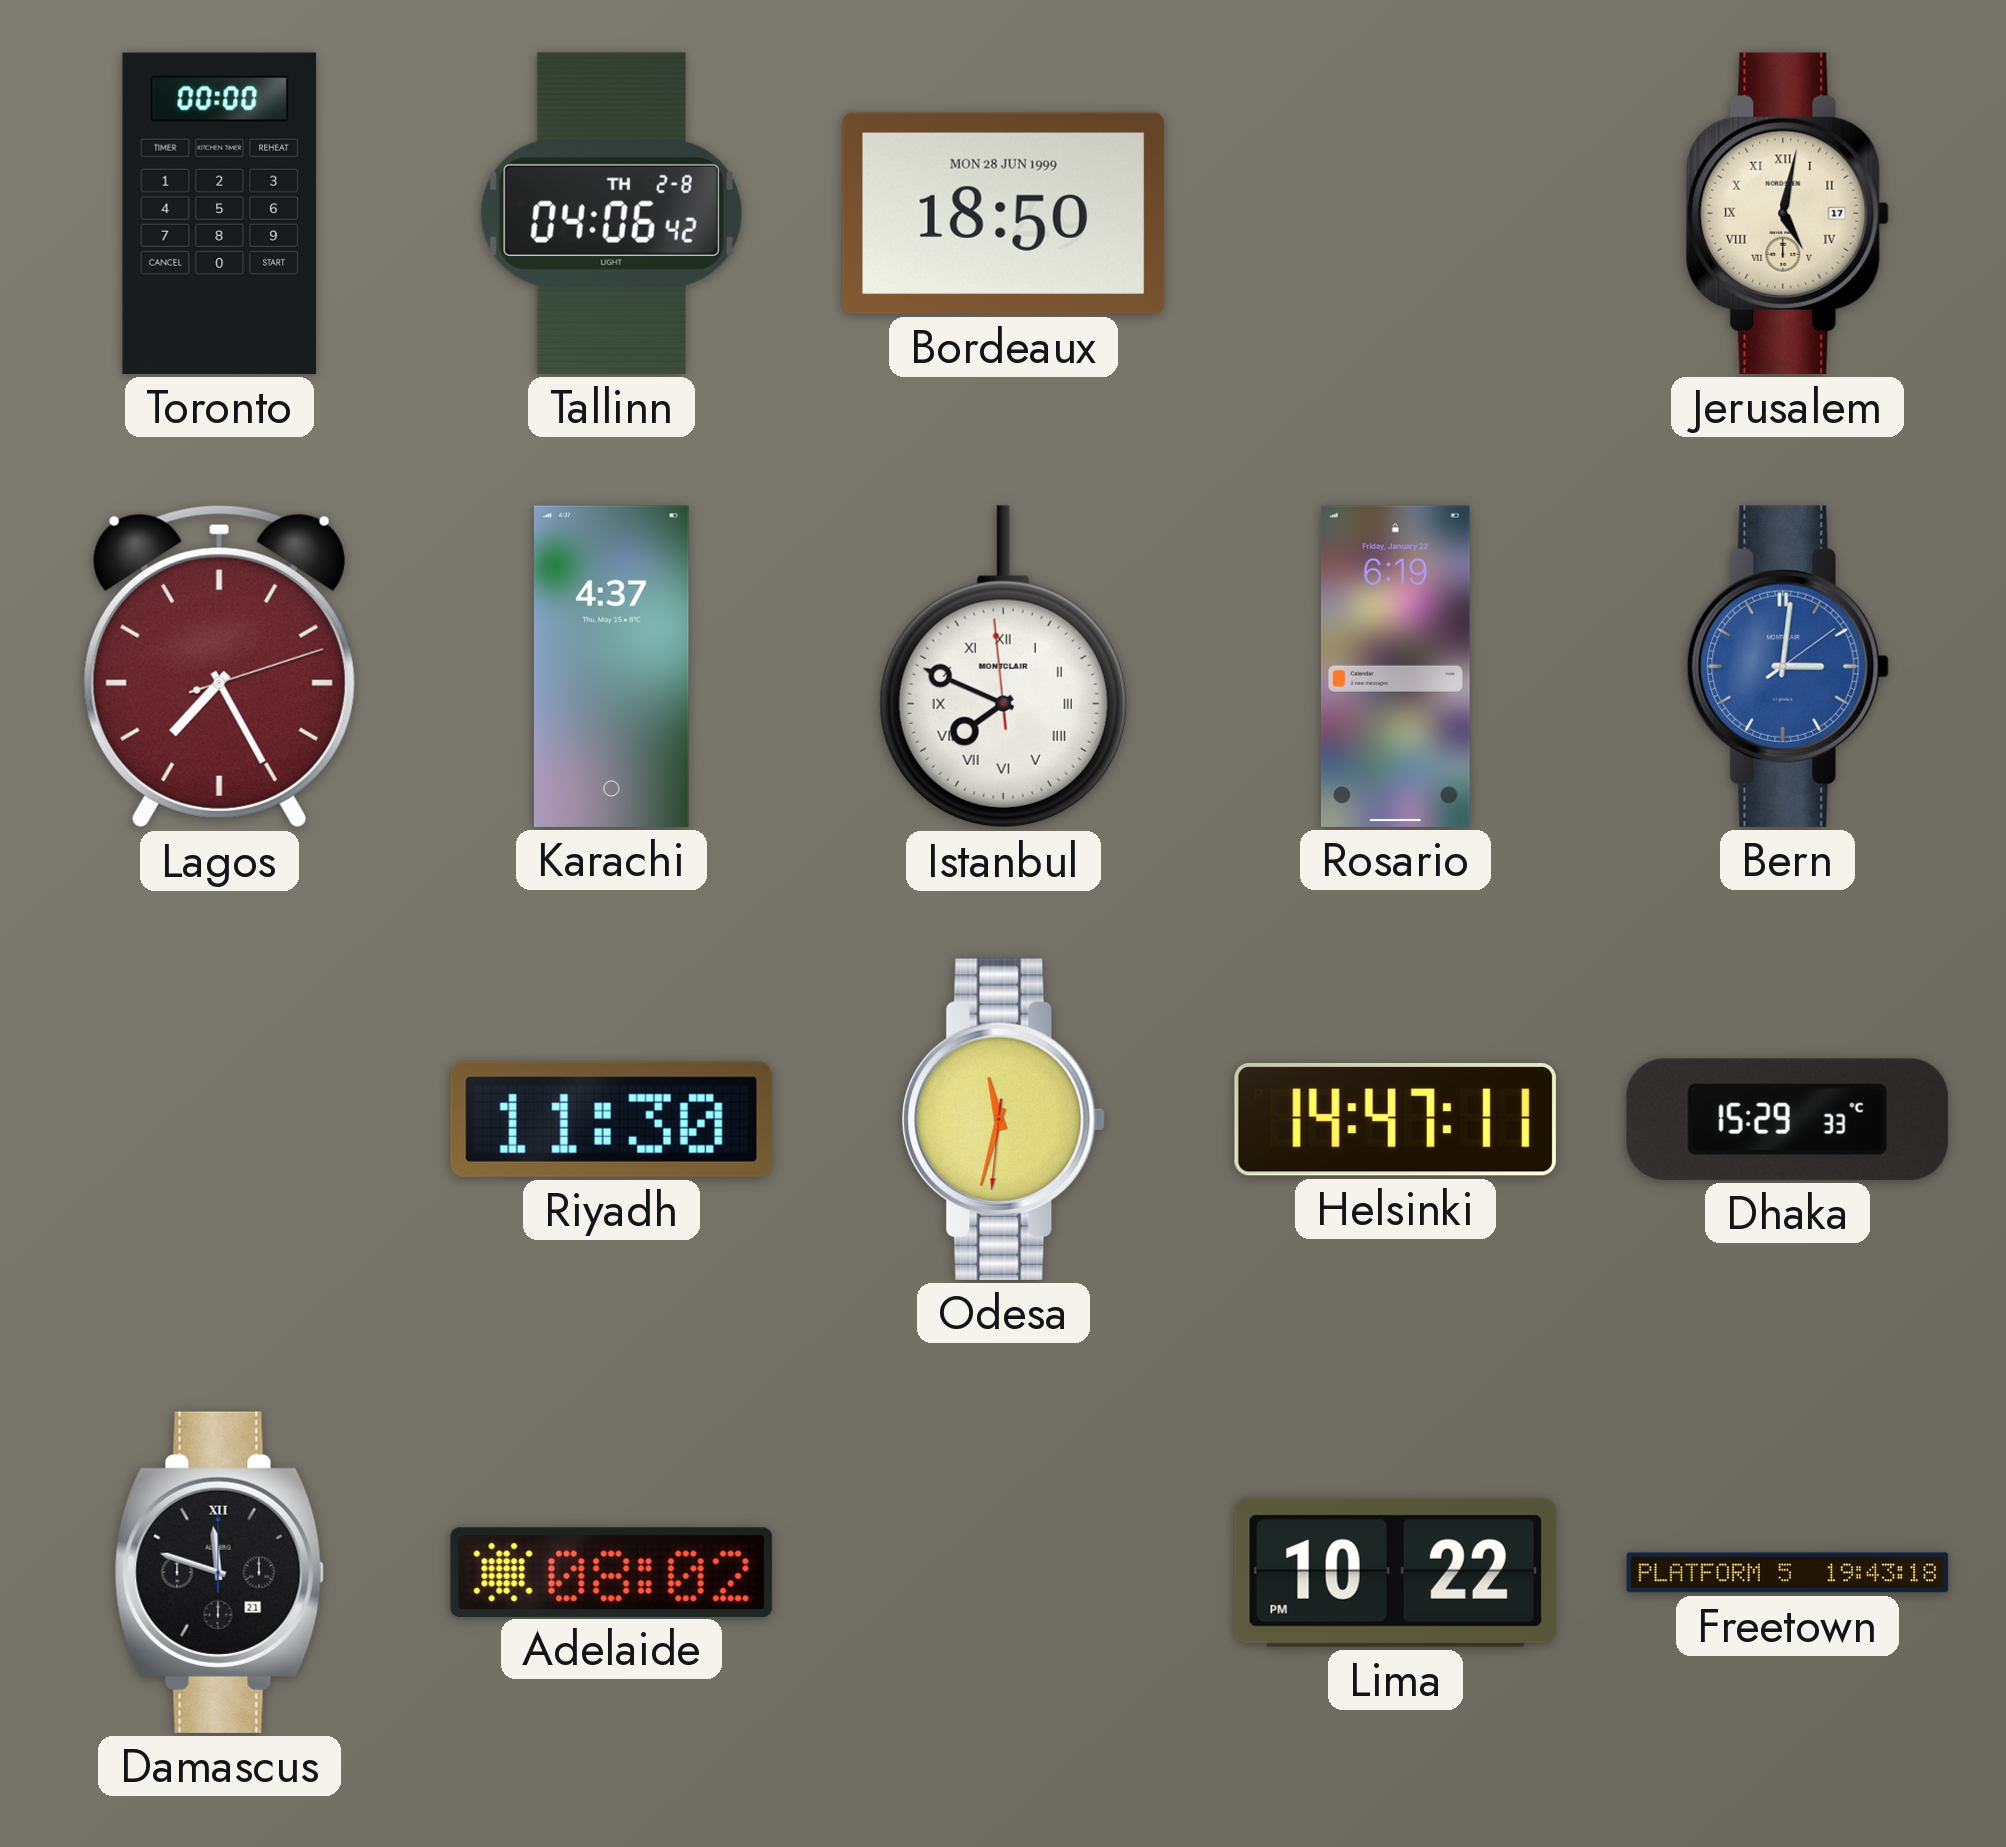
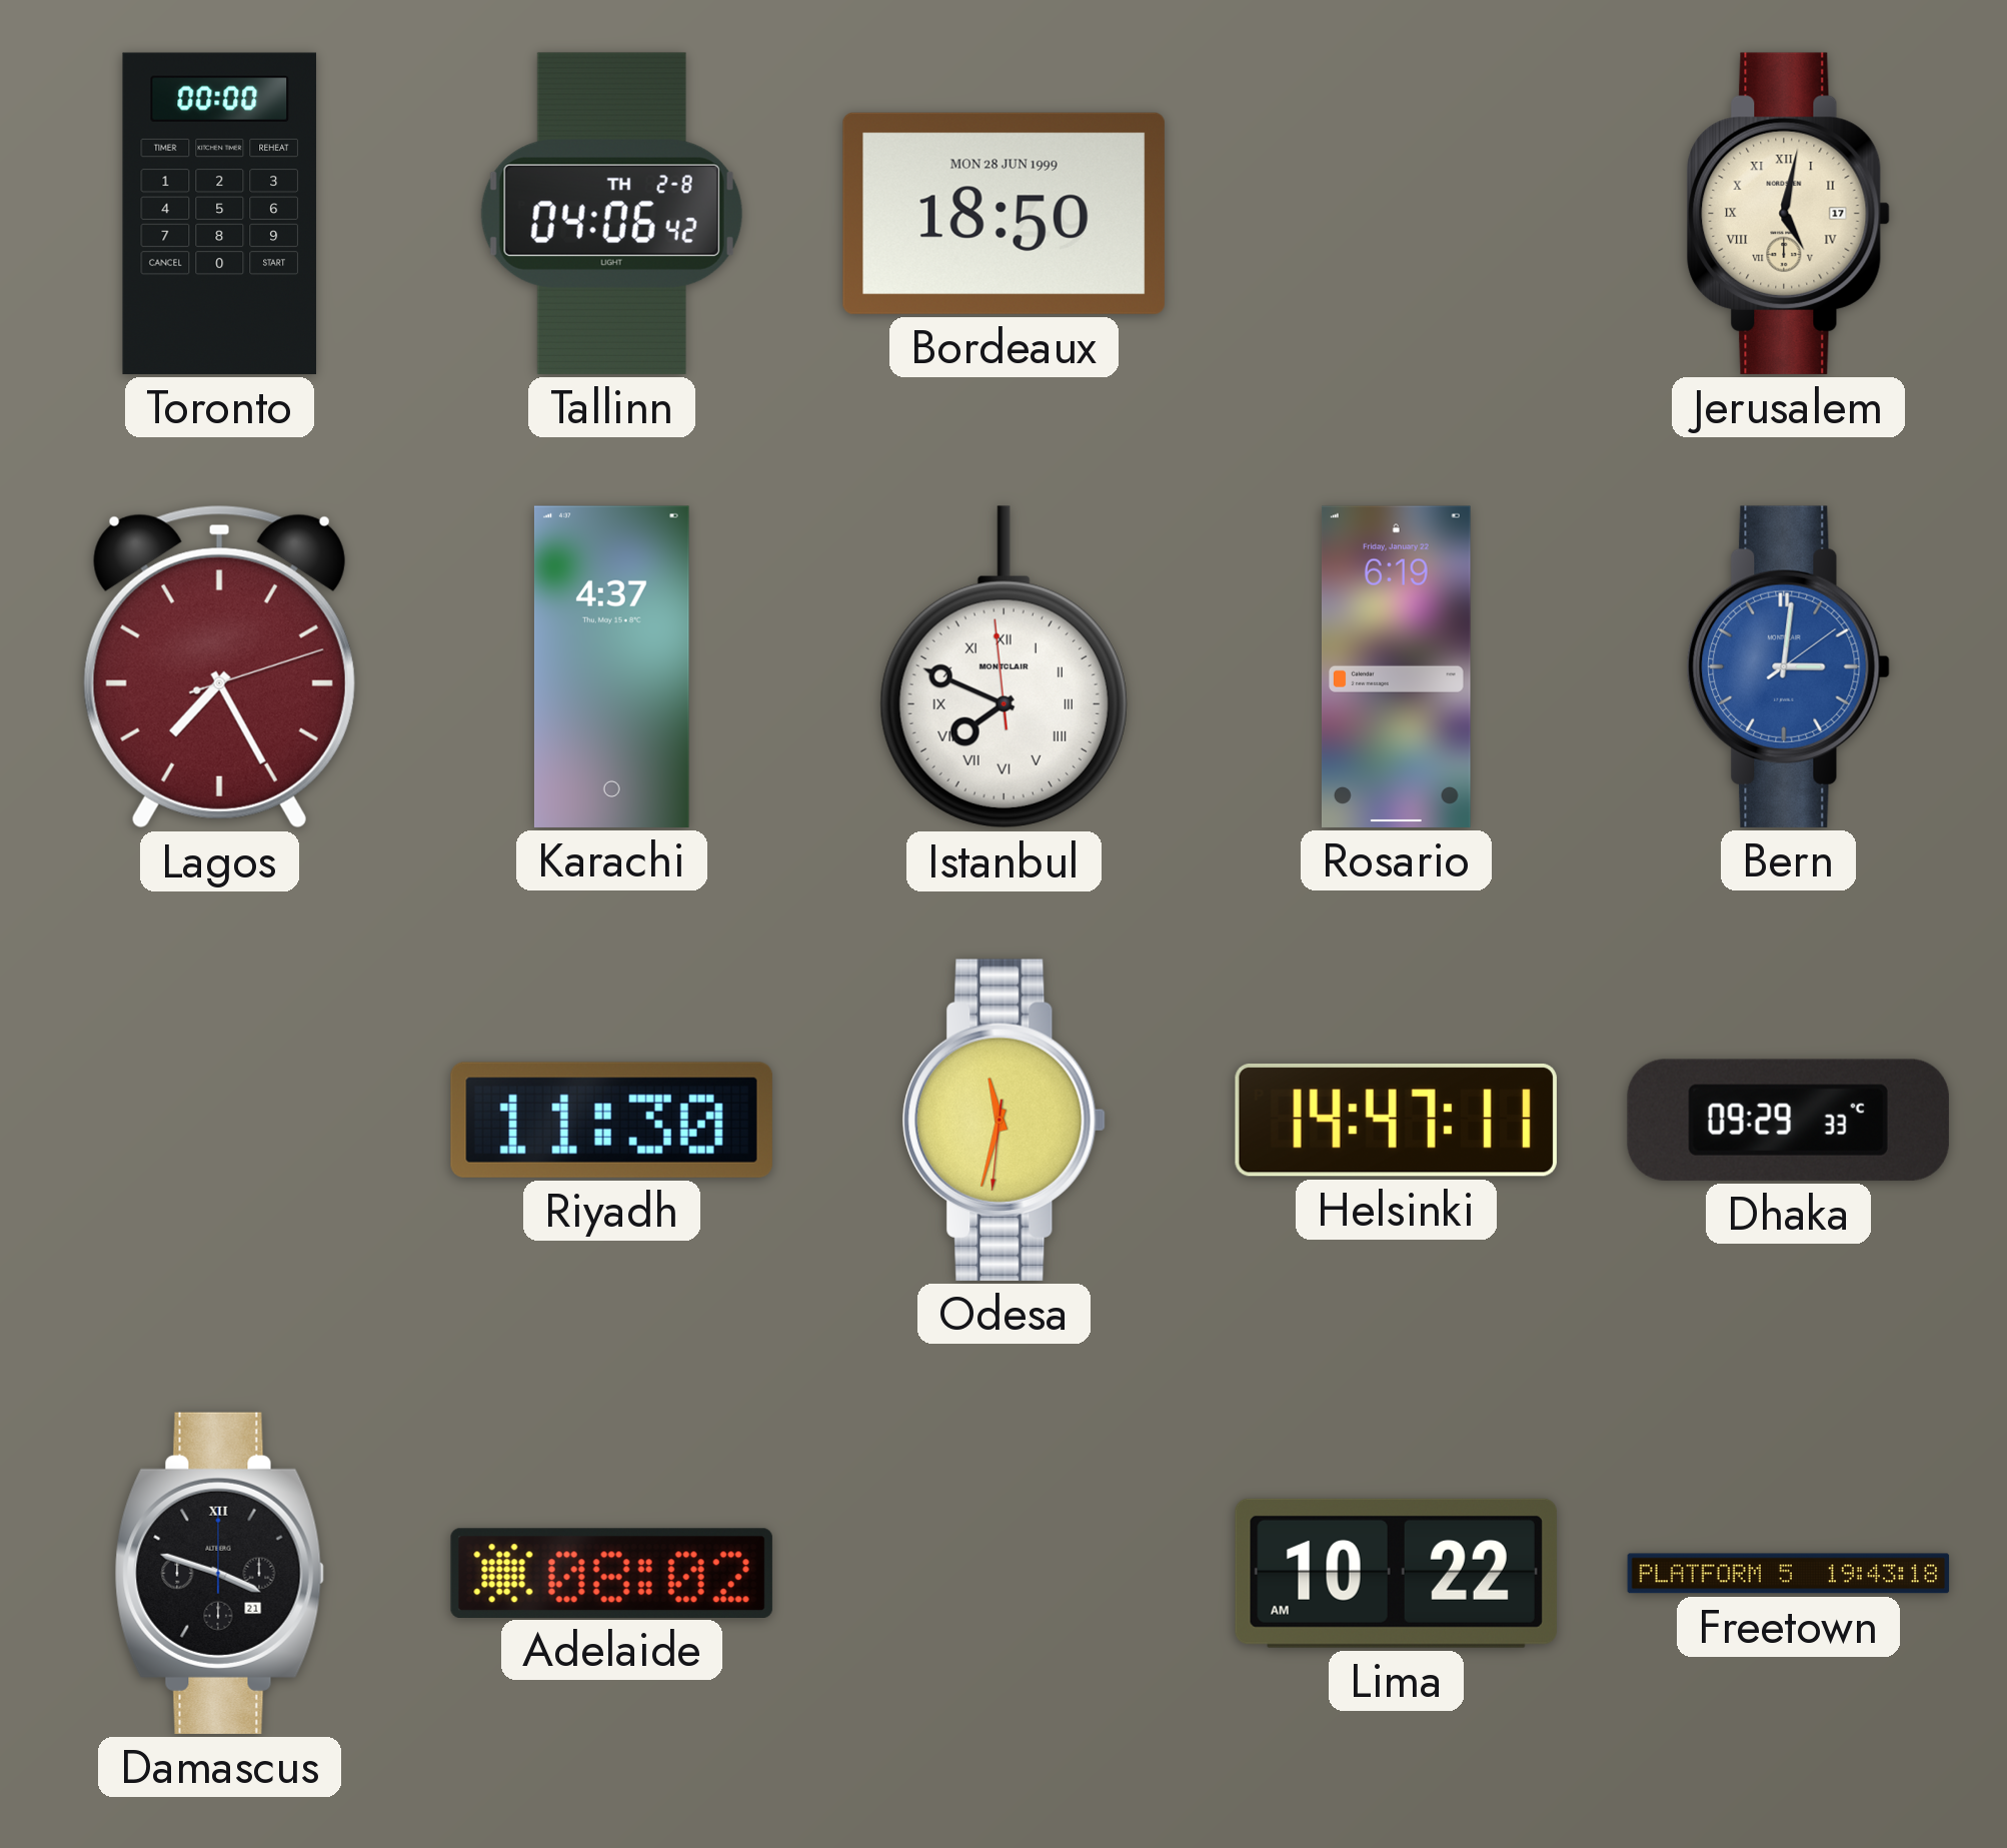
Dhaka: 15:29 -> 09:29
Damascus: 11:48 -> 3:48
Lima: 10:22 PM -> 10:22 AM
